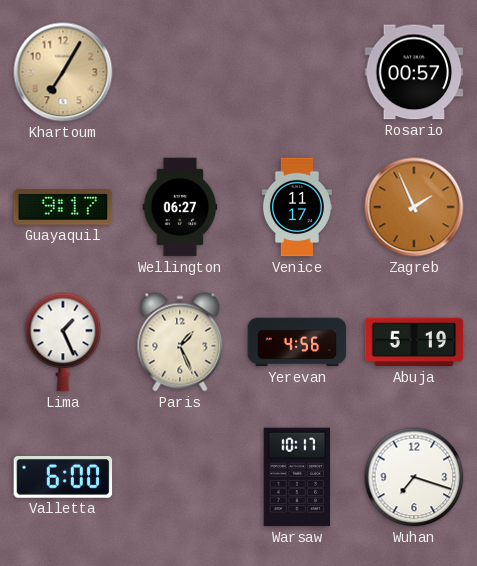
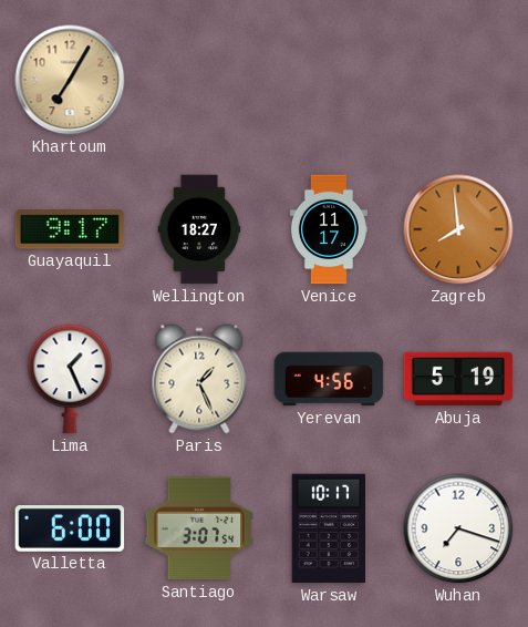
Rosario: 00:57 -> none
Wellington: 06:27 -> 18:27
Zagreb: 1:56 -> 7:59
Santiago: none -> 3:07
